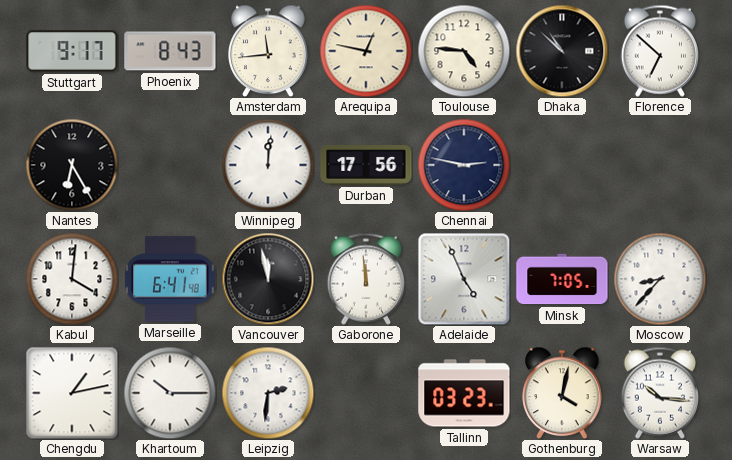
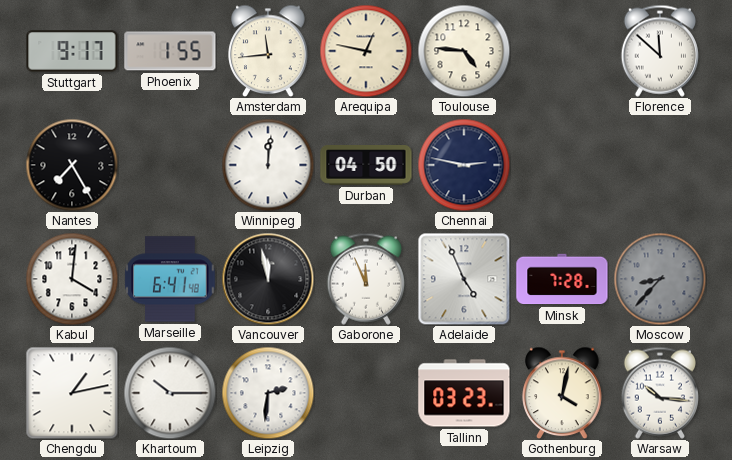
Phoenix: 8:43 -> 1:55
Dhaka: 10:52 -> none
Florence: 6:52 -> 11:52
Nantes: 6:25 -> 7:25
Durban: 17:56 -> 04:50
Gaborone: 11:59 -> 11:56
Minsk: 7:05 -> 7:28
Moscow dial: white -> grey
